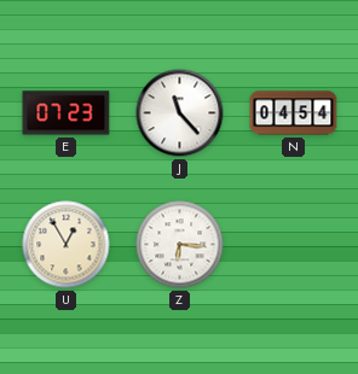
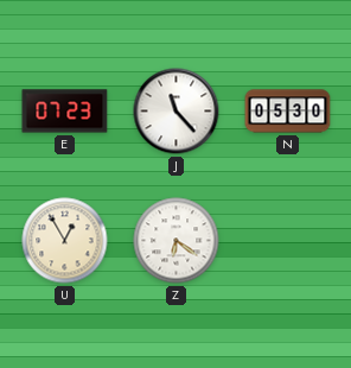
N: 04:54 -> 05:30
Z: 6:16 -> 6:21
